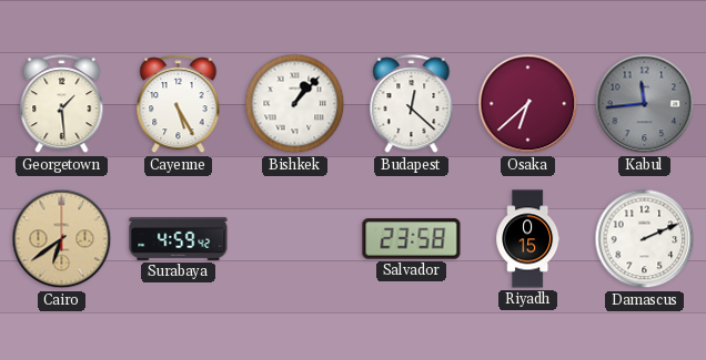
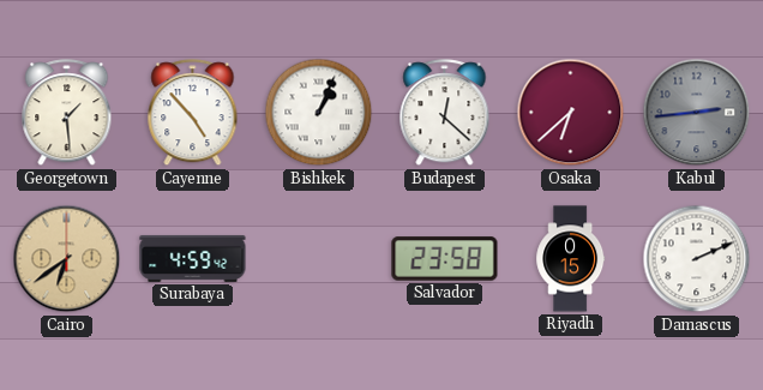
Cayenne: 5:25 -> 4:53
Bishkek: 1:07 -> 1:04
Kabul: 11:44 -> 2:44
